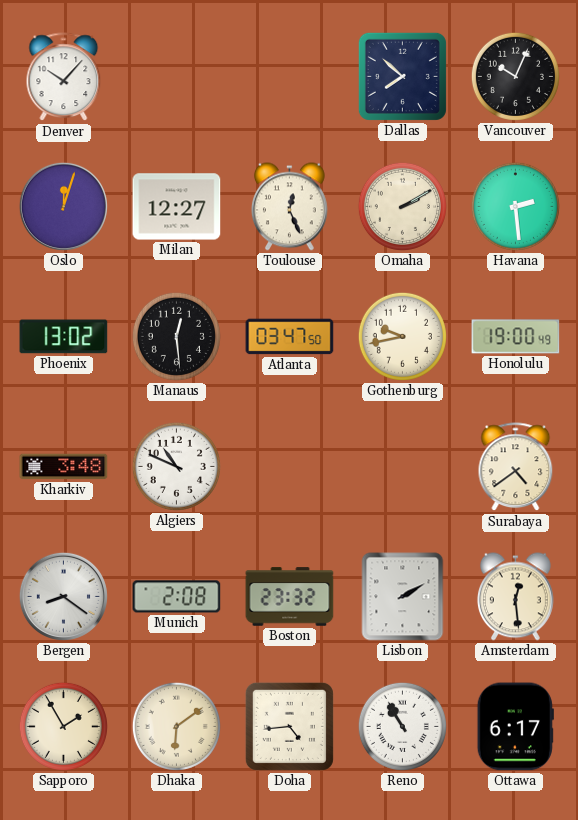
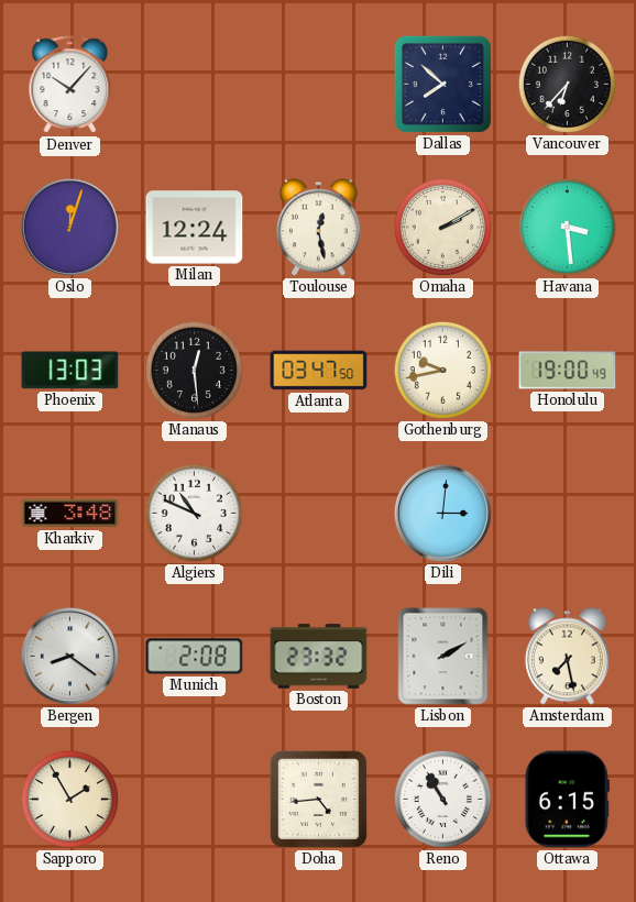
Vancouver: 10:04 -> 6:37
Milan: 12:27 -> 12:24
Toulouse: 12:26 -> 12:28
Havana: 2:29 -> 3:29
Phoenix: 13:02 -> 13:03
Dili: none -> 3:01
Surabaya: 4:39 -> none
Amsterdam: 12:29 -> 7:28
Dhaka: 6:09 -> none
Ottawa: 6:17 -> 6:15
